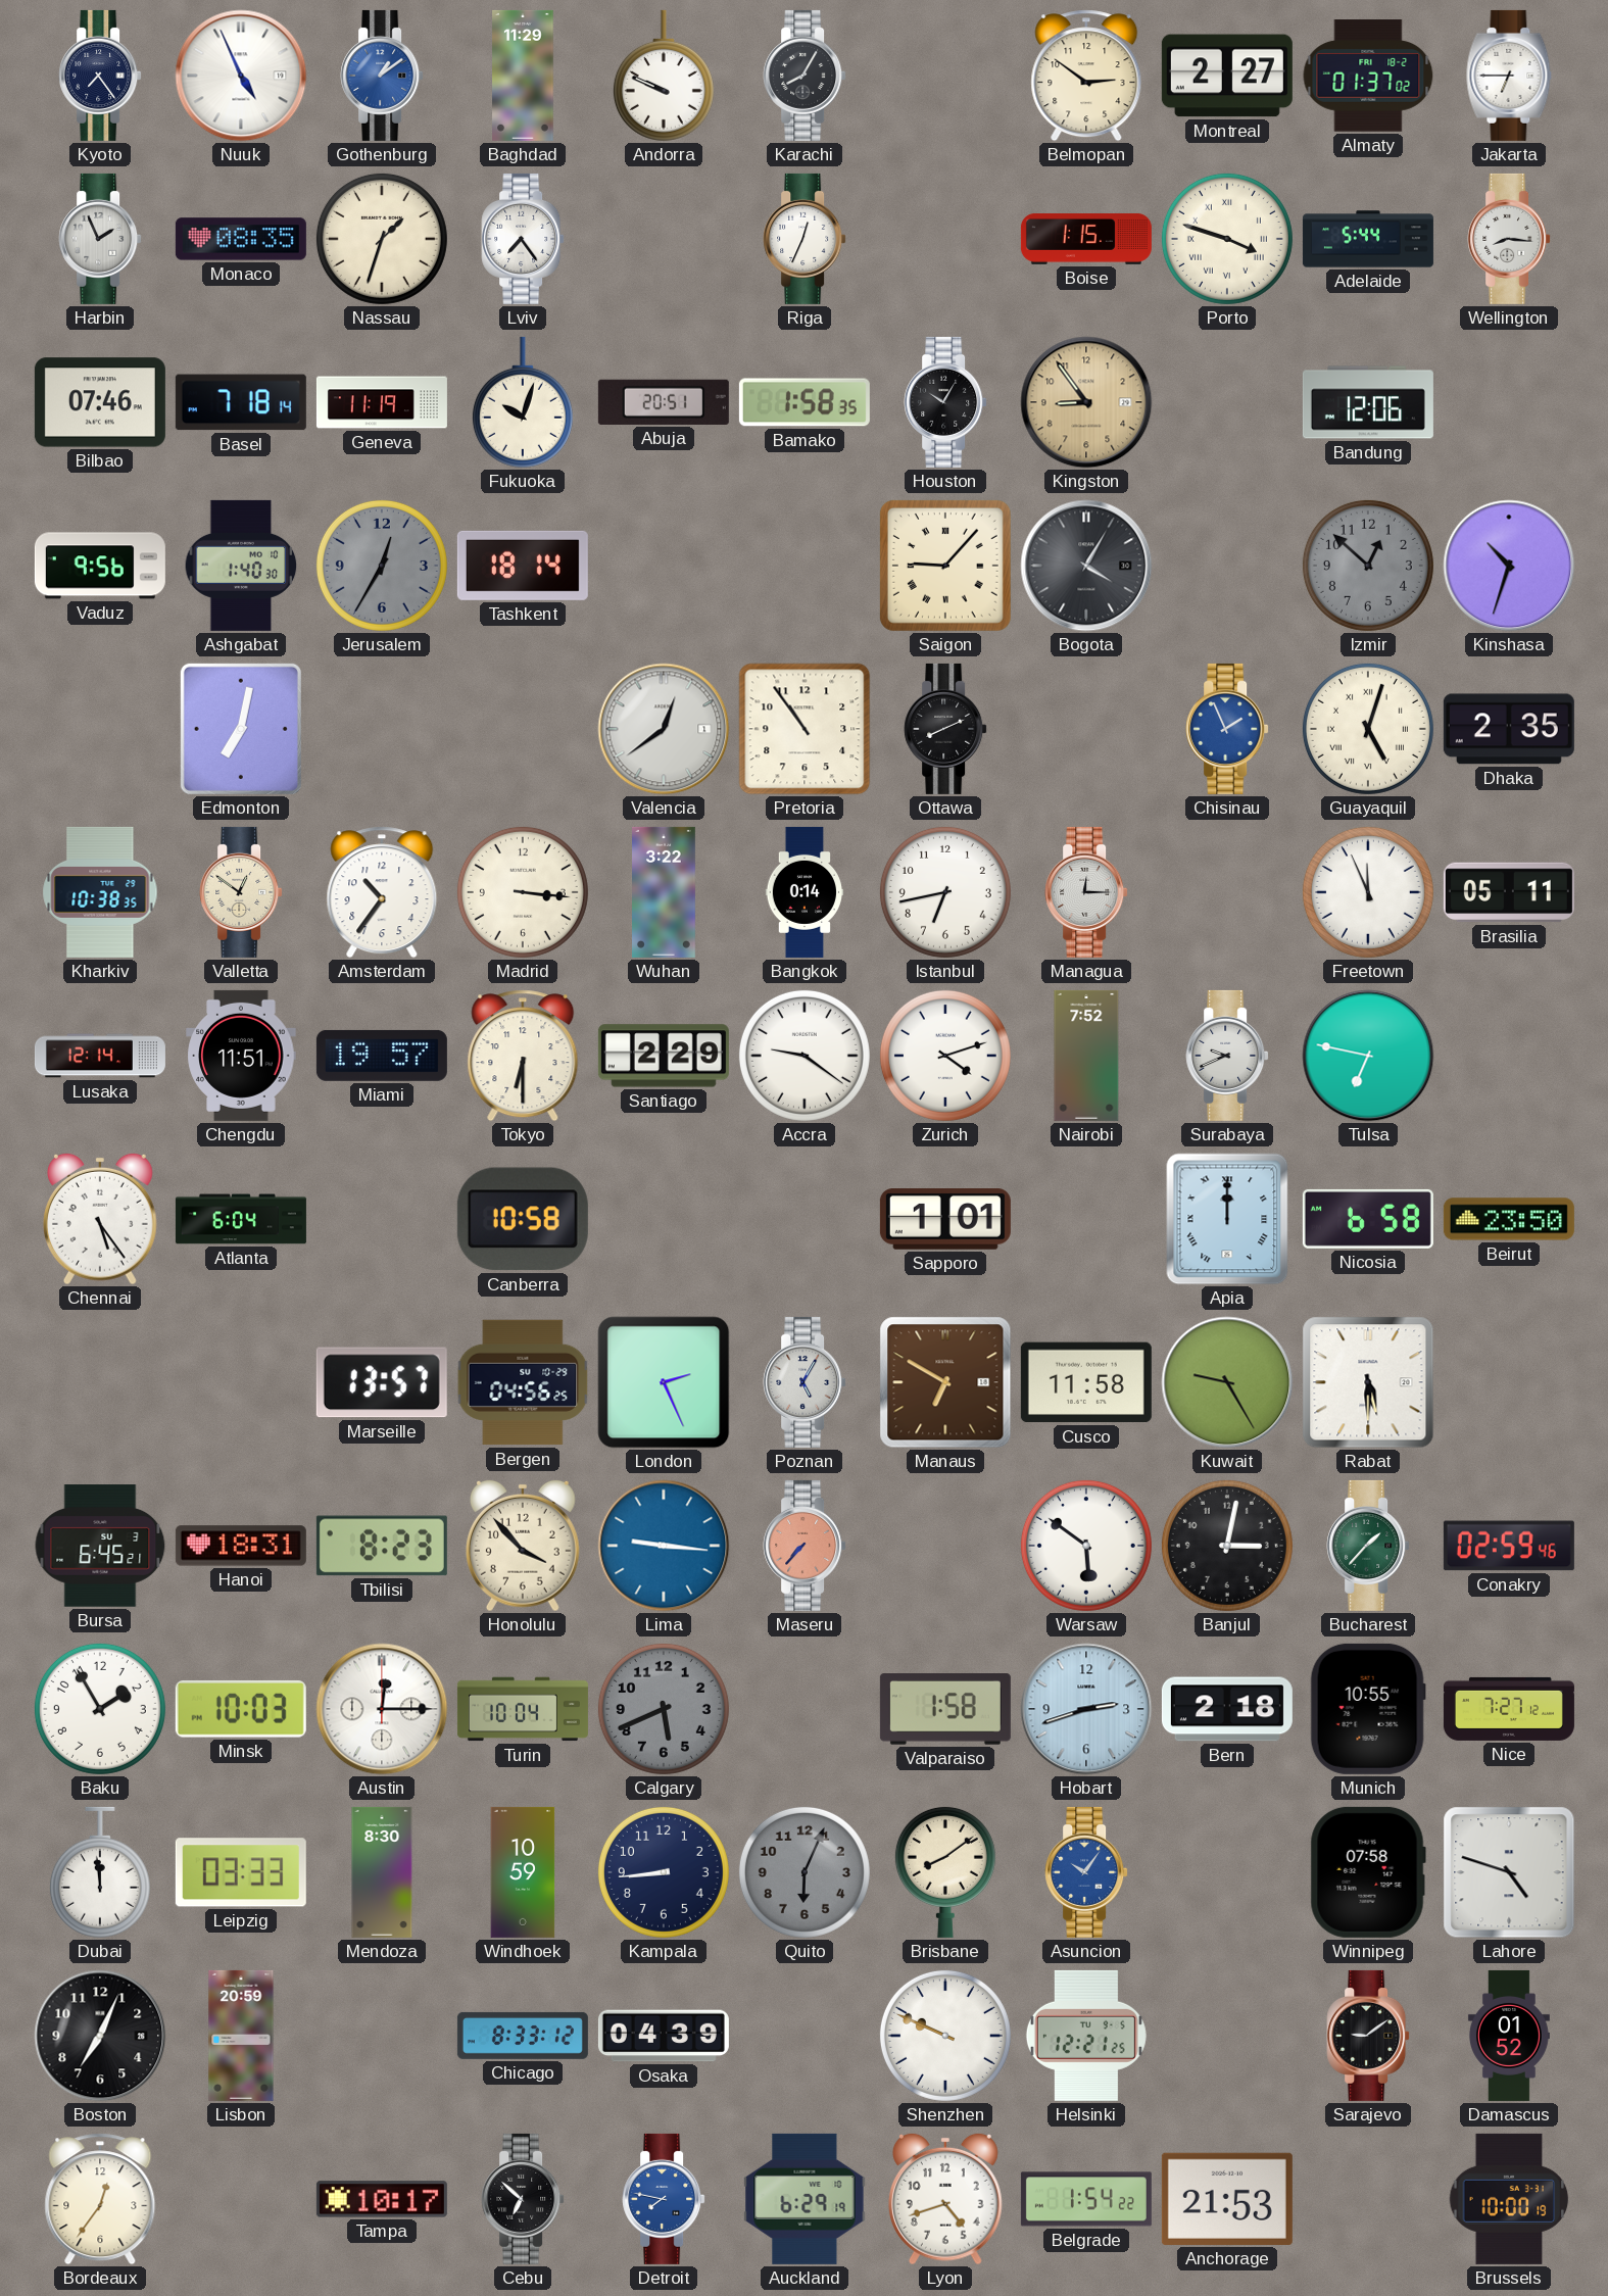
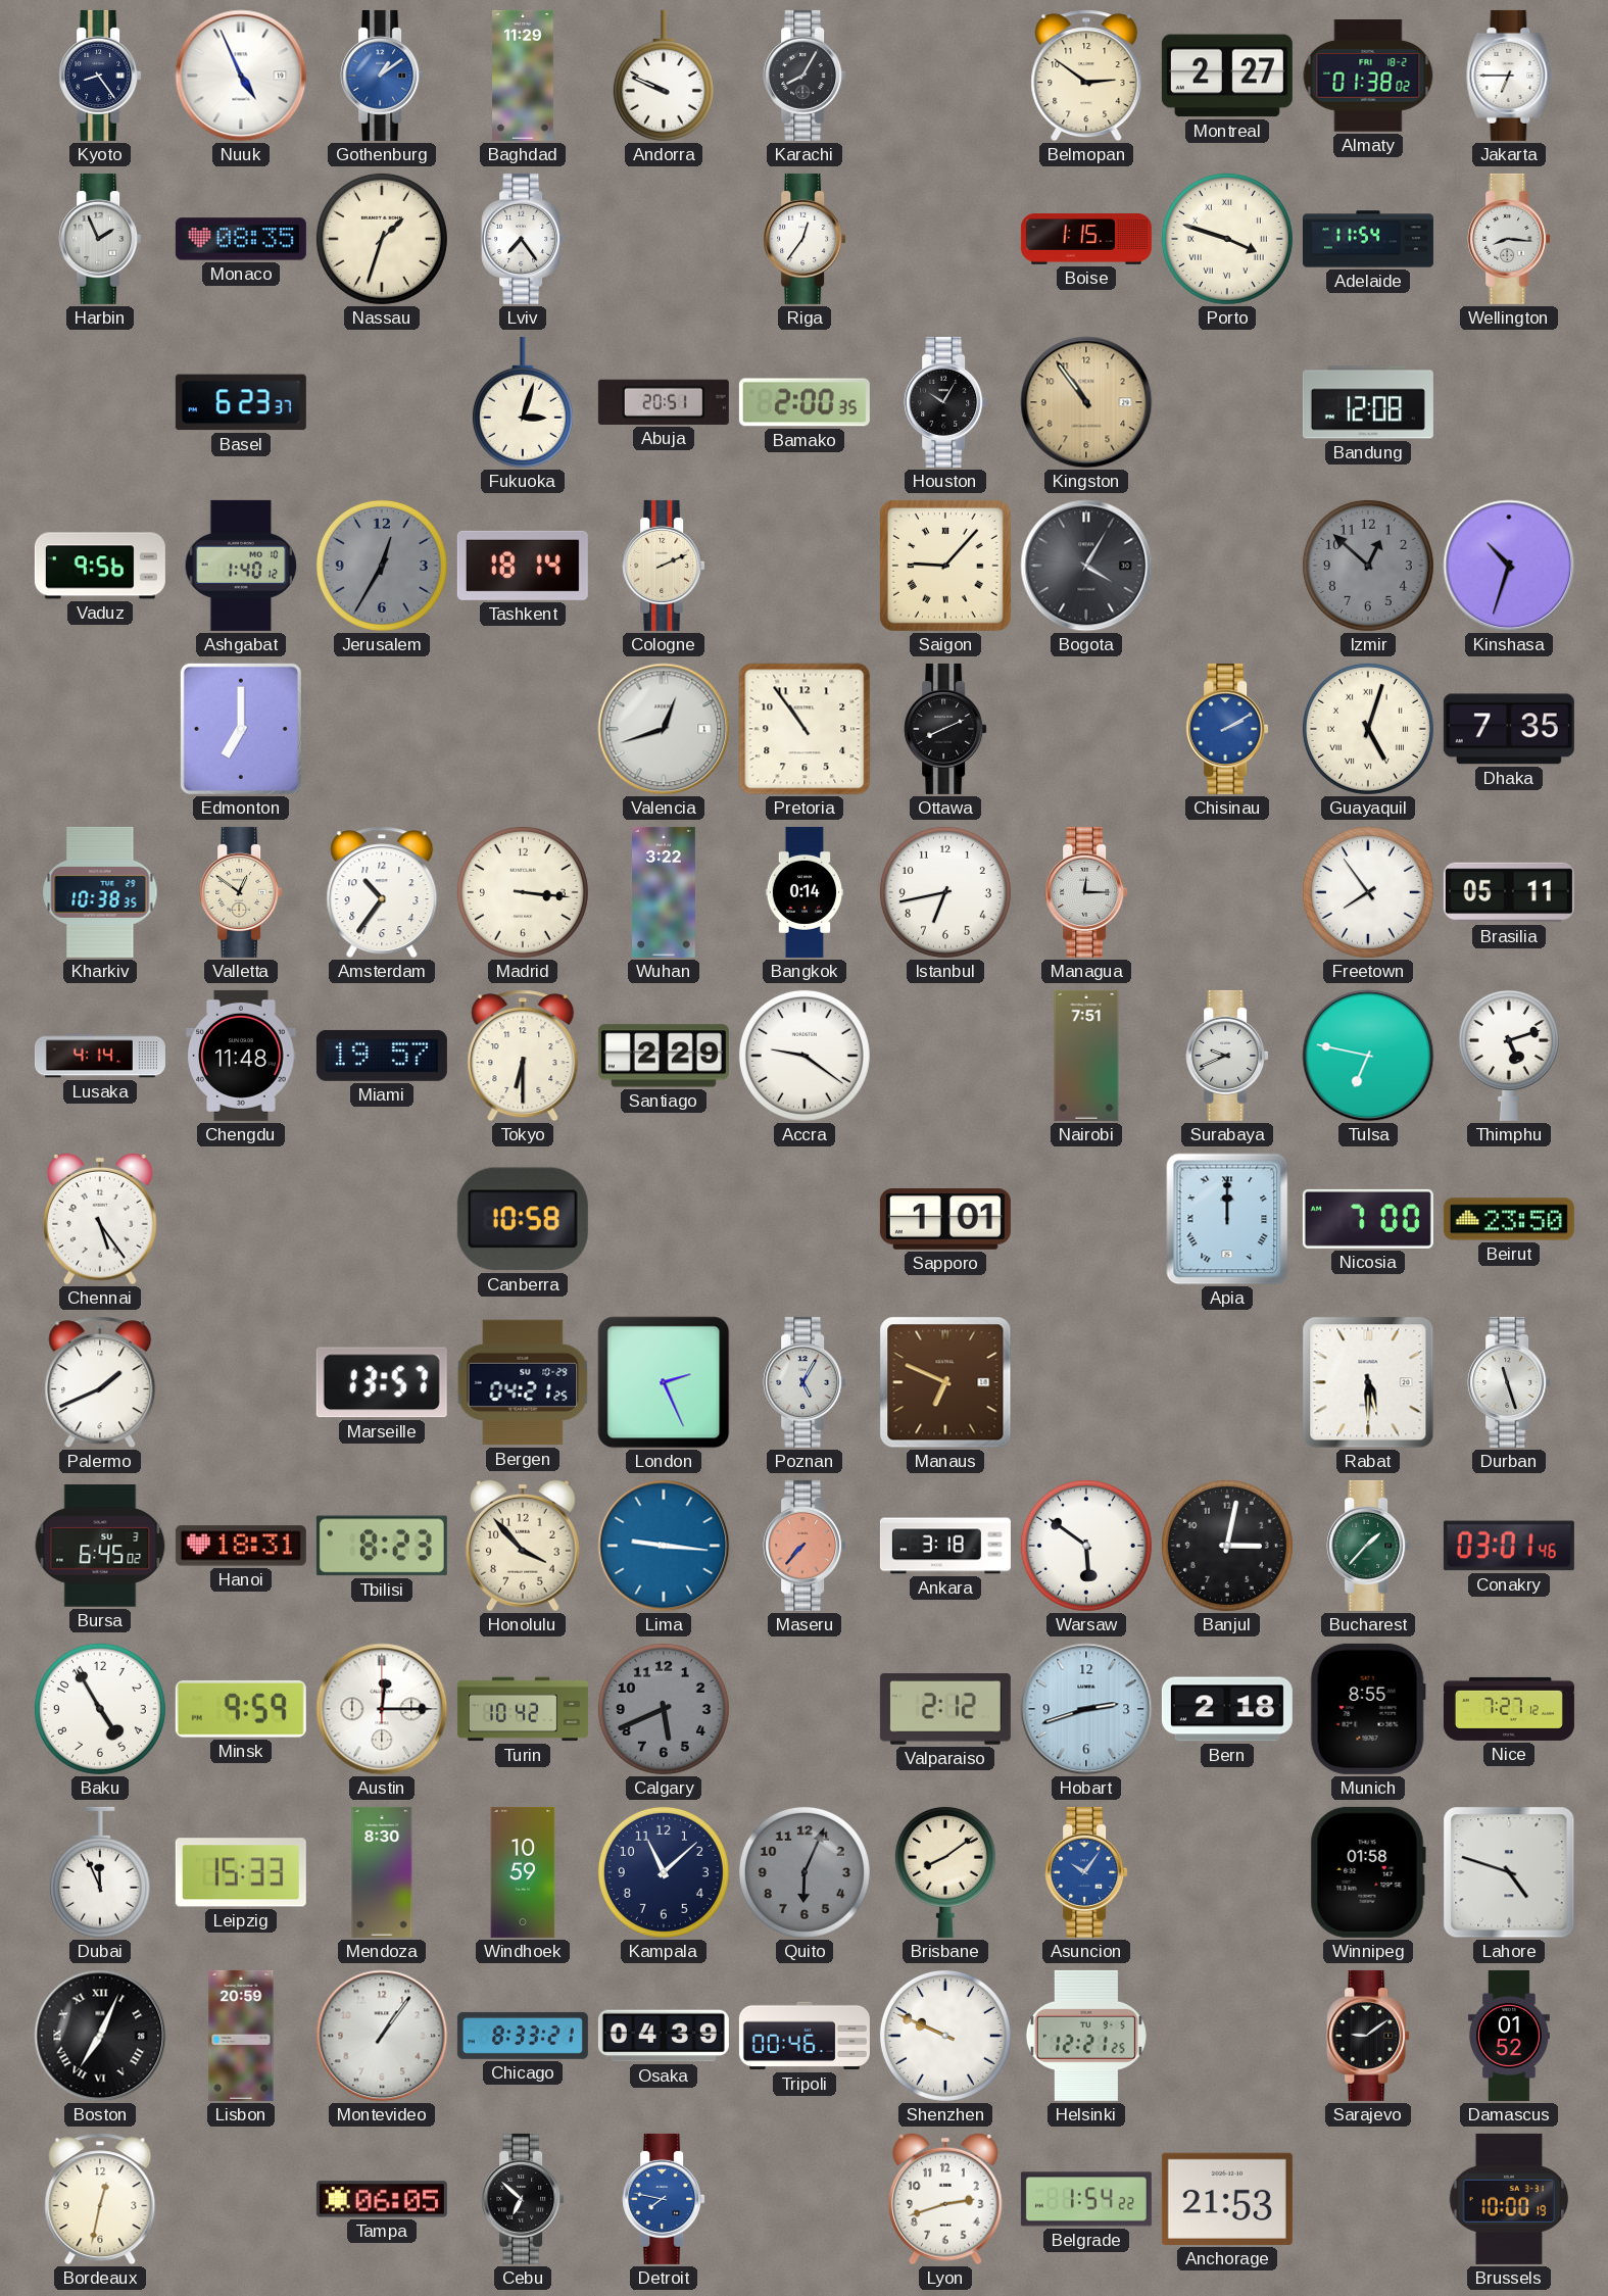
Kyoto: 7:24 -> 8:24
Almaty: 01:37 -> 01:38
Riga: 12:34 -> 12:36
Adelaide: 5:44 -> 11:54
Bilbao: 07:46 -> none
Basel: 7:18 -> 6:23
Geneva: 11:19 -> none
Fukuoka: 10:03 -> 3:03
Bamako: 1:58 -> 2:00
Kingston: 8:54 -> 10:54
Bandung: 12:06 -> 12:08
Ashgabat: 1:40:30 -> 1:40:12
Cologne: none -> 2:11
Edmonton: 7:02 -> 7:00
Valencia: 12:39 -> 12:42
Chisinau: 1:56 -> 2:10
Dhaka: 2:35 -> 7:35
Freetown: 11:56 -> 7:54
Lusaka: 12:14 -> 4:14
Chengdu: 11:51 -> 11:48
Zurich: 4:12 -> none
Nairobi: 7:52 -> 7:51
Thimphu: none -> 5:12
Atlanta: 6:04 -> none
Nicosia: 6:58 -> 7:00
Palermo: none -> 1:41
Bergen: 04:56 -> 04:21
Manaus: 6:50 -> 6:49
Cusco: 11:58 -> none
Kuwait: 9:25 -> none
Durban: none -> 11:27
Bursa: 6:45:21 -> 6:45:02
Ankara: none -> 3:18
Conakry: 02:59 -> 03:01
Baku: 1:55 -> 4:55
Minsk: 10:03 -> 9:59
Turin: 10:04 -> 10:42
Valparaiso: 1:58 -> 2:12
Munich: 10:55 -> 8:55
Dubai: 11:59 -> 11:56
Leipzig: 03:33 -> 15:33
Kampala: 8:44 -> 11:08
Winnipeg: 07:58 -> 01:58
Boston numerals: Arabic -> Roman
Montevideo: none -> 1:06
Chicago: 8:33:12 -> 8:33:21
Tripoli: none -> 00:46
Bordeaux: 12:36 -> 12:32
Tampa: 10:17 -> 06:05
Auckland: 6:29 -> none
Lyon: 4:42 -> 2:42
